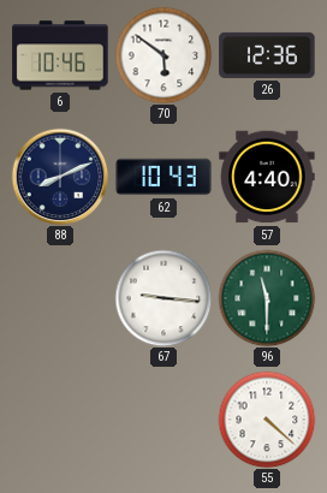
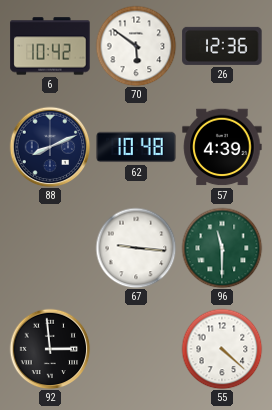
6: 10:46 -> 10:42
62: 10:43 -> 10:48
57: 4:40 -> 4:39
92: none -> 2:59
